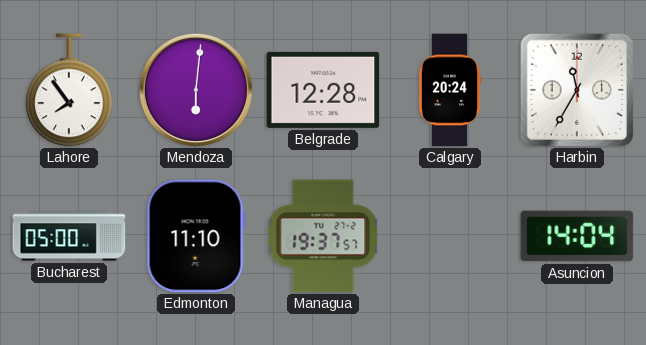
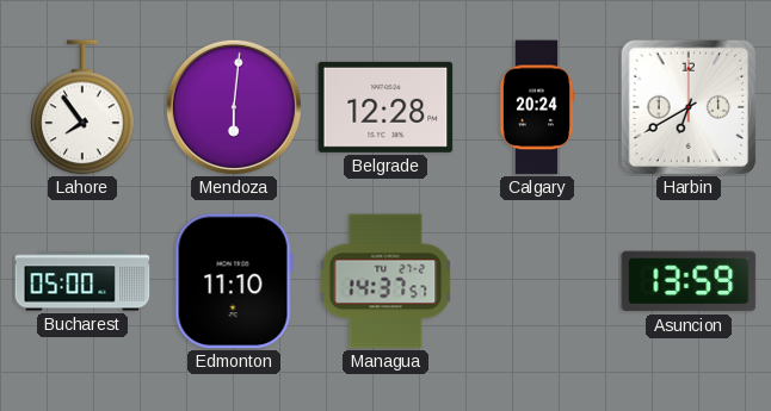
Harbin: 11:35 -> 6:40
Managua: 19:37 -> 14:37
Asuncion: 14:04 -> 13:59
